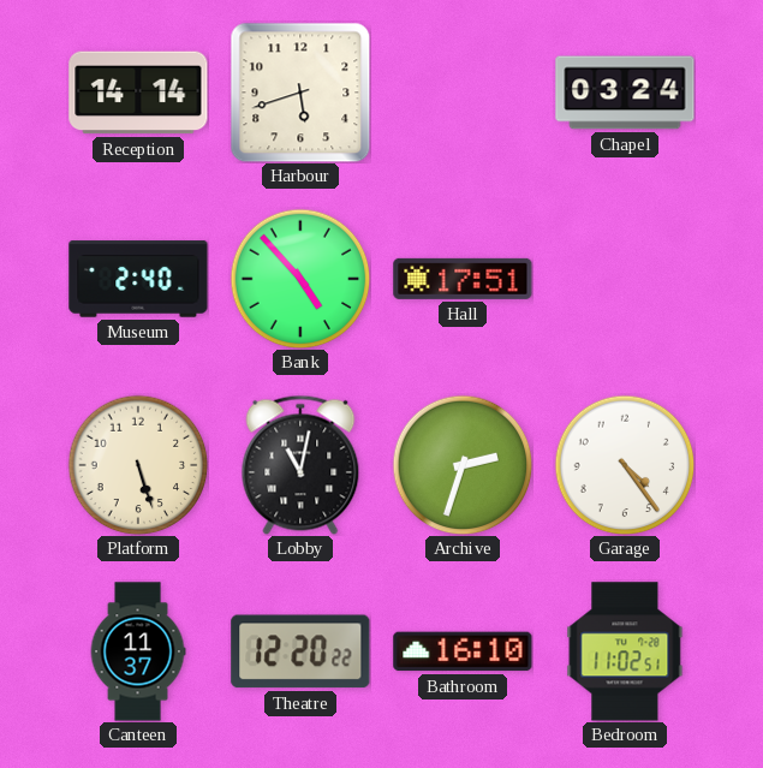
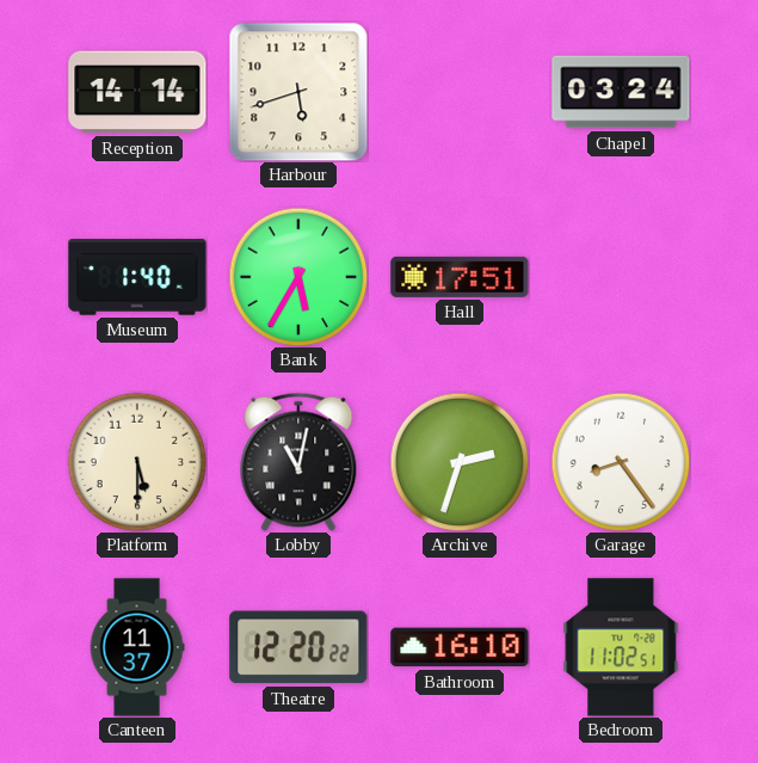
Museum: 2:40 -> 1:40
Bank: 4:53 -> 5:35
Platform: 5:27 -> 5:30
Garage: 4:24 -> 8:24
